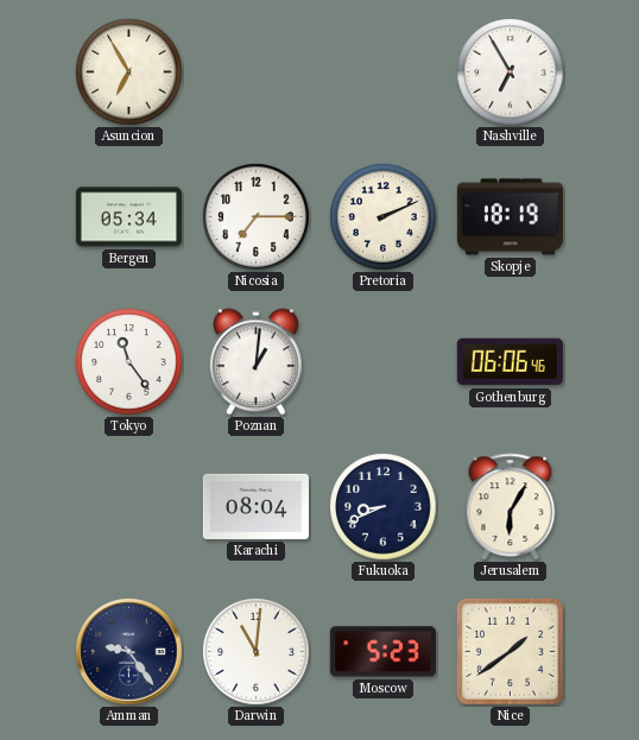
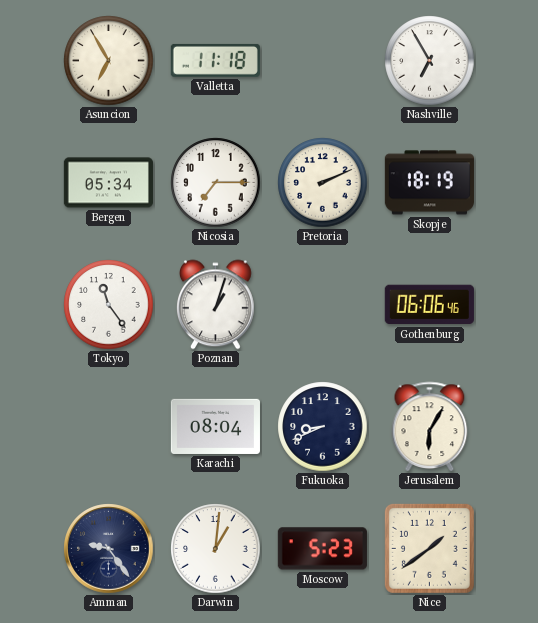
Valletta: none -> 11:18
Poznan: 1:01 -> 1:03
Darwin: 11:01 -> 1:01
